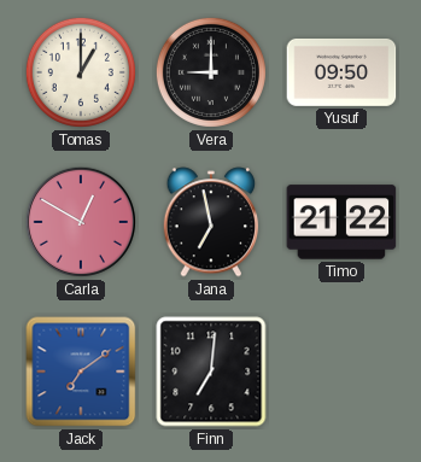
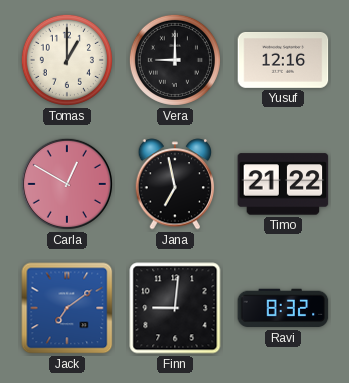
Yusuf: 09:50 -> 12:16
Finn: 7:01 -> 9:01
Ravi: none -> 8:32
